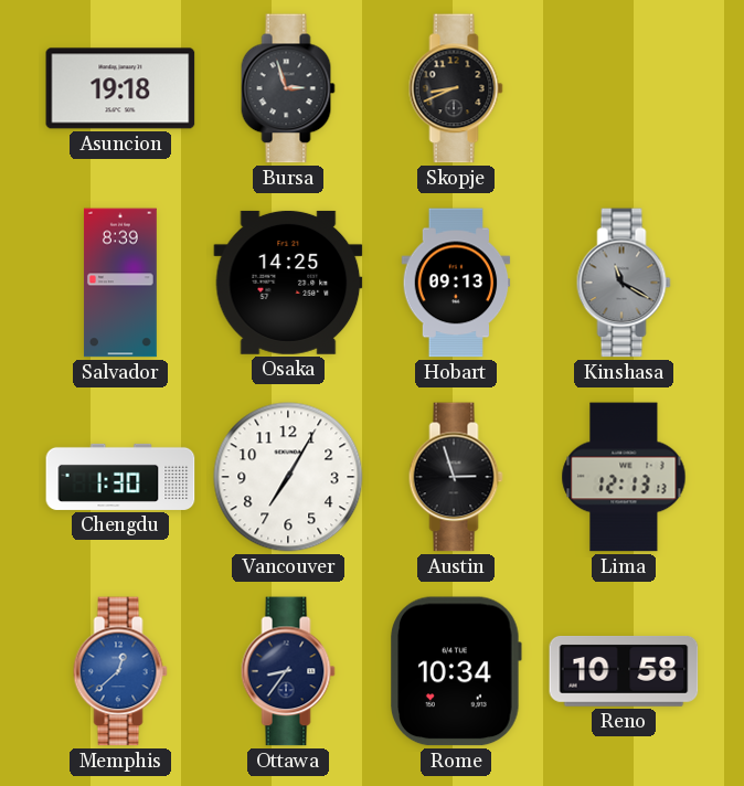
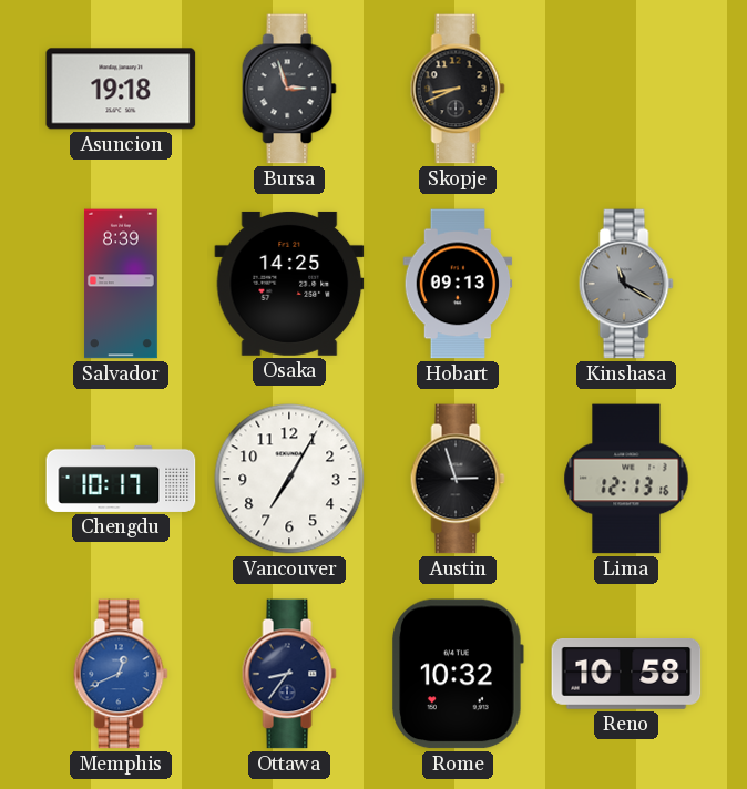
Chengdu: 1:30 -> 10:17
Lima: 12:13:13 -> 12:13:16
Memphis: 12:38 -> 12:41
Rome: 10:34 -> 10:32
